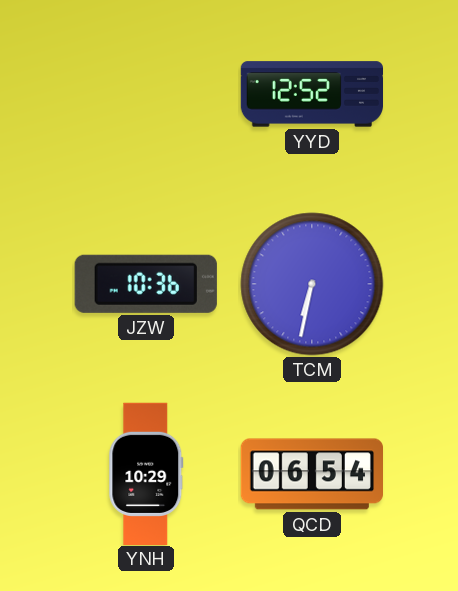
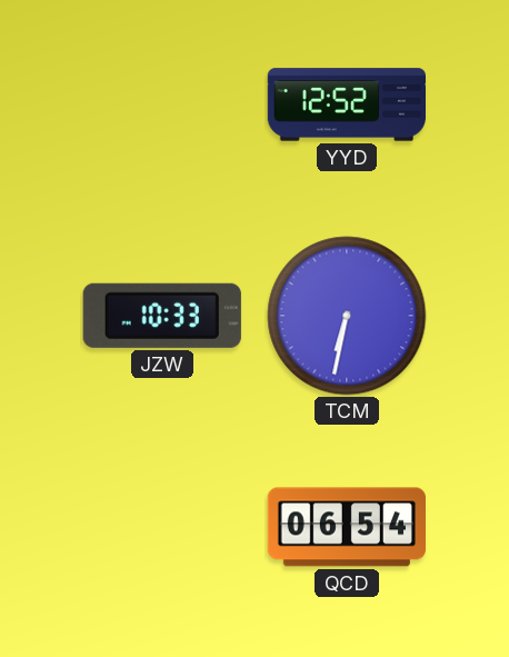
JZW: 10:36 -> 10:33
YNH: 10:29 -> none
